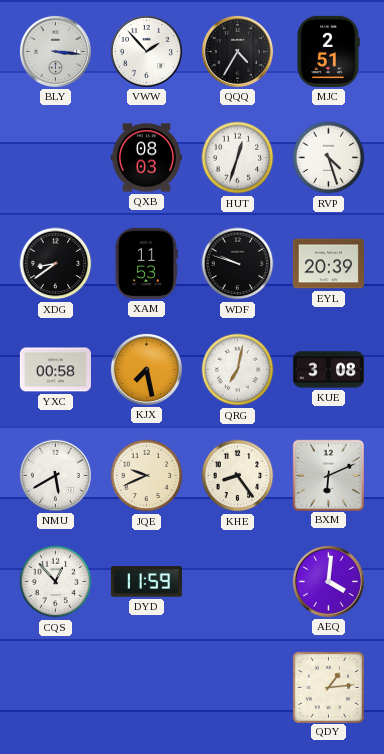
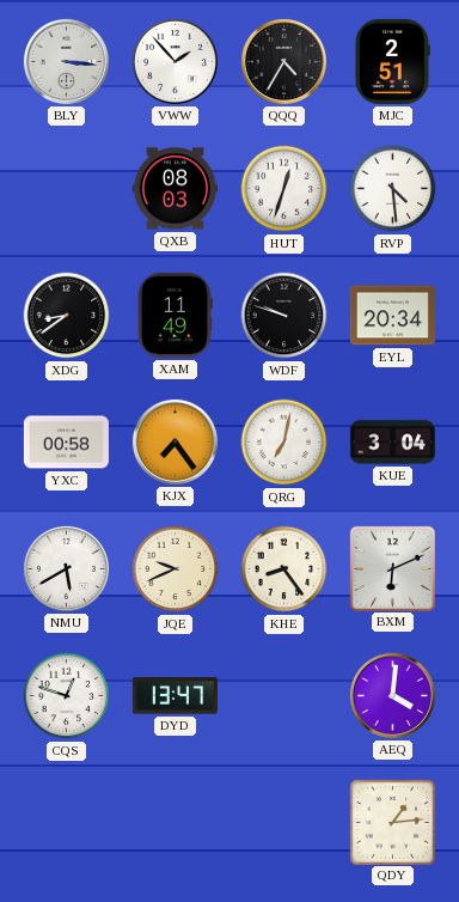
RVP: 4:27 -> 4:29
XAM: 11:53 -> 11:49
EYL: 20:39 -> 20:34
KJX: 7:28 -> 7:24
KUE: 3:08 -> 3:04
CQS: 12:53 -> 12:48
DYD: 11:59 -> 13:47
